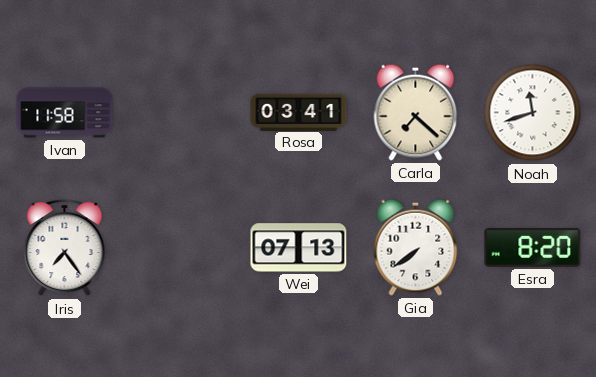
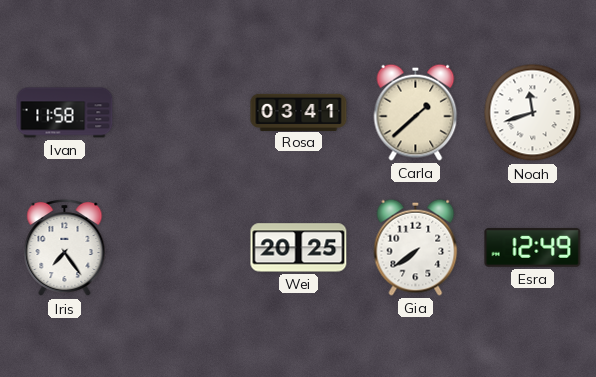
Carla: 7:22 -> 1:38
Wei: 07:13 -> 20:25
Esra: 8:20 -> 12:49
